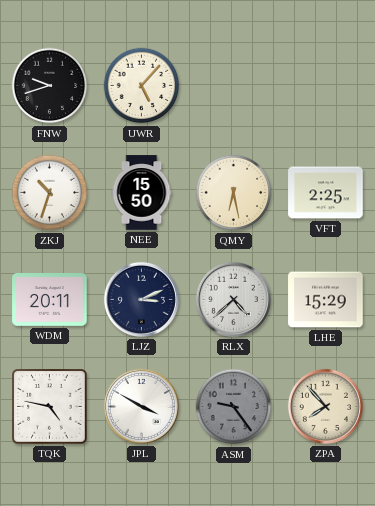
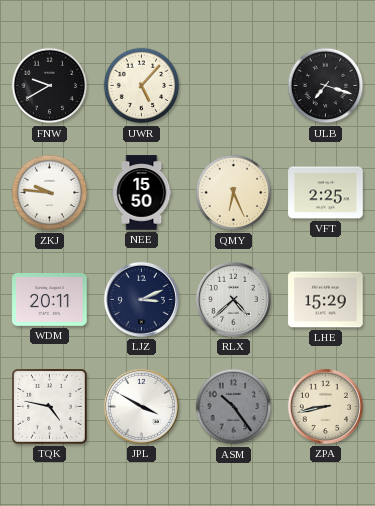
FNW: 9:42 -> 9:40
ULB: none -> 7:18
ZKJ: 10:33 -> 9:46
QMY: 6:28 -> 6:26
ASM: 9:24 -> 10:24
ZPA: 7:53 -> 8:43
